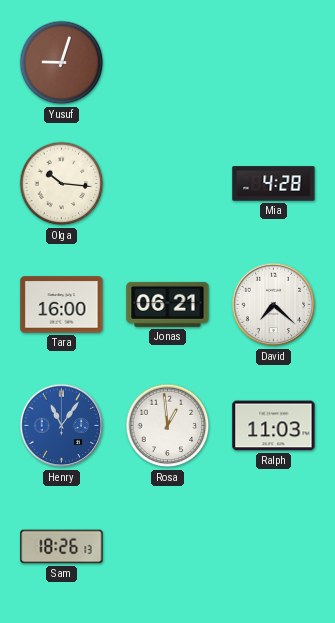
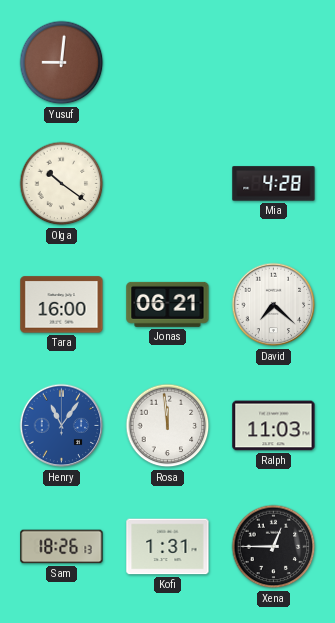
Yusuf: 9:03 -> 9:01
Olga: 10:16 -> 10:21
Rosa: 12:59 -> 11:59
Kofi: none -> 1:31
Xena: none -> 12:45
